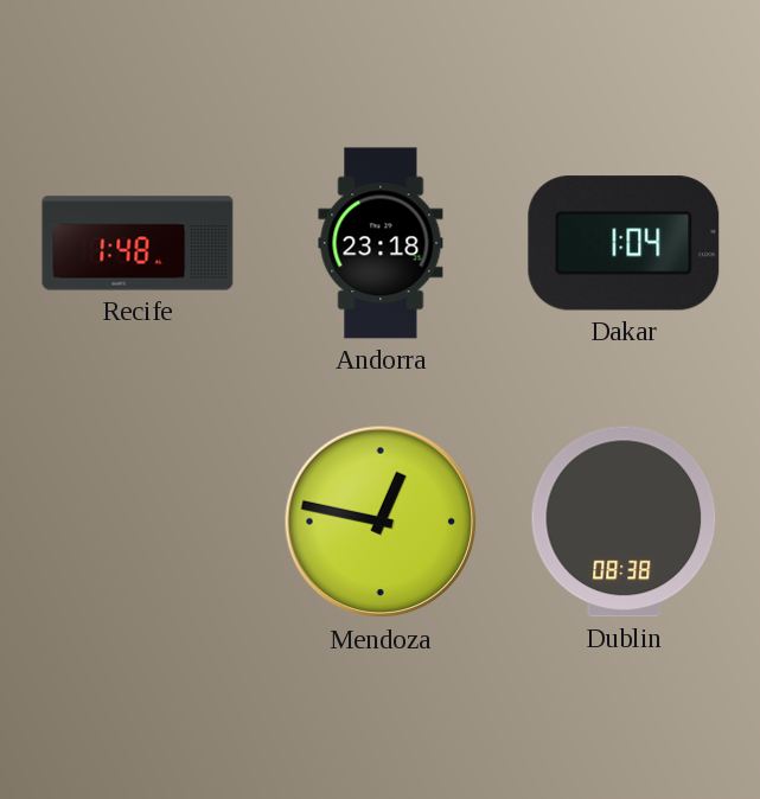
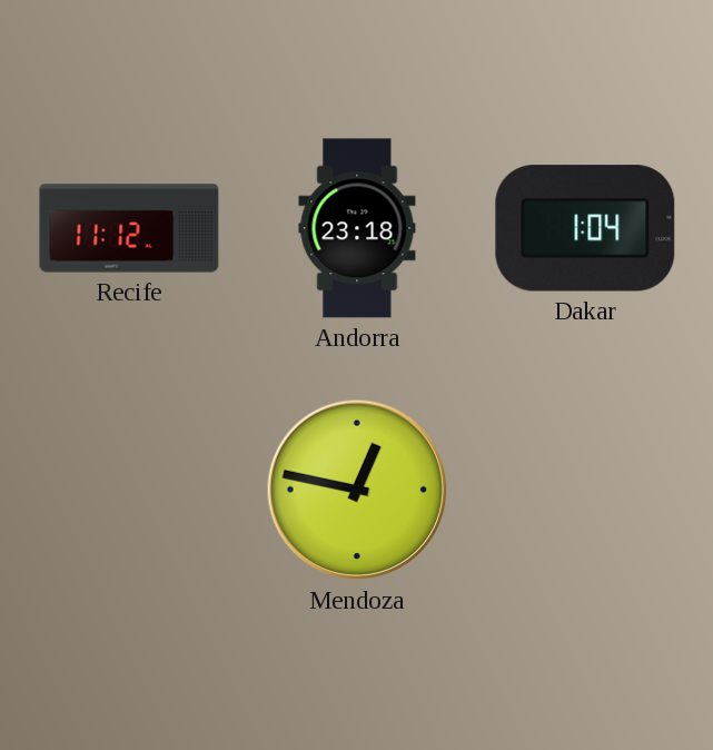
Recife: 1:48 -> 11:12
Dublin: 08:38 -> none
